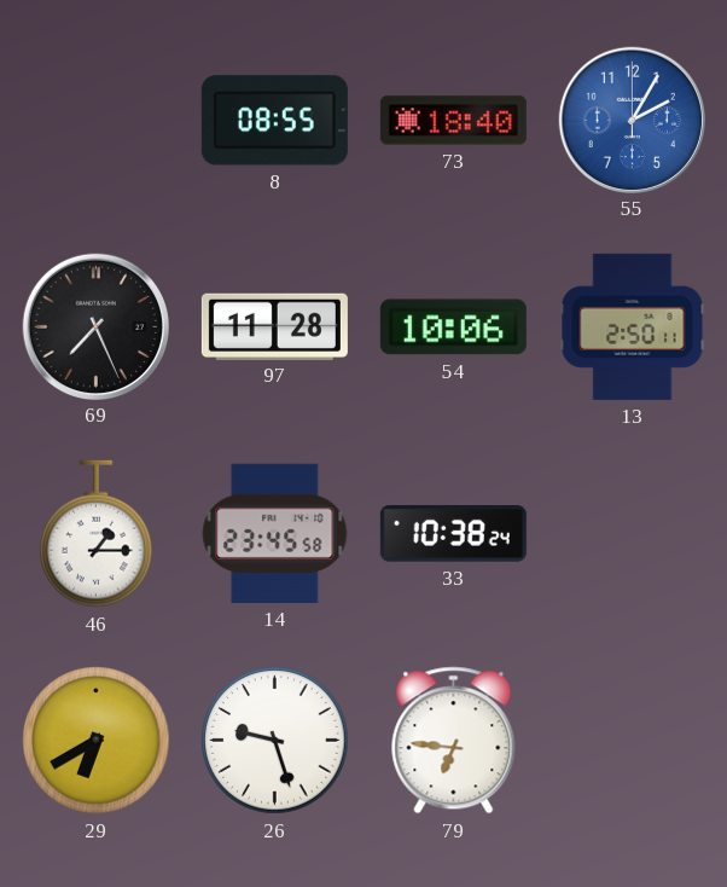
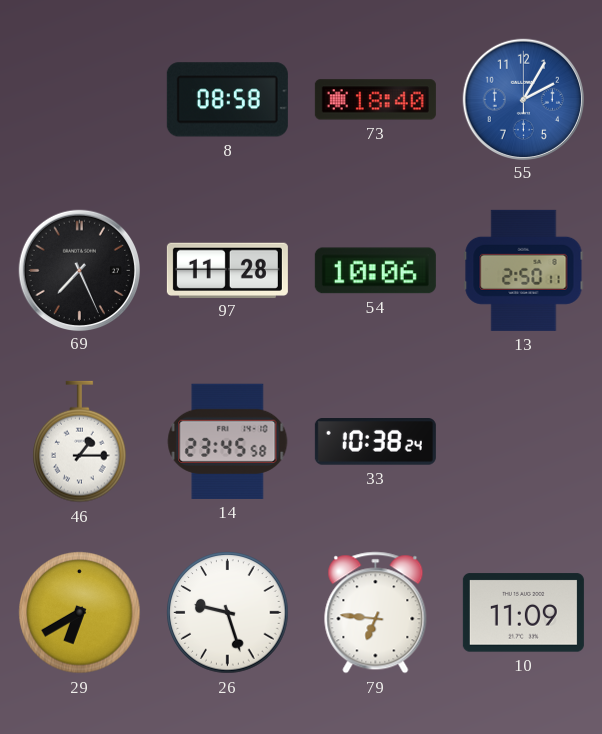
8: 08:55 -> 08:58
10: none -> 11:09
